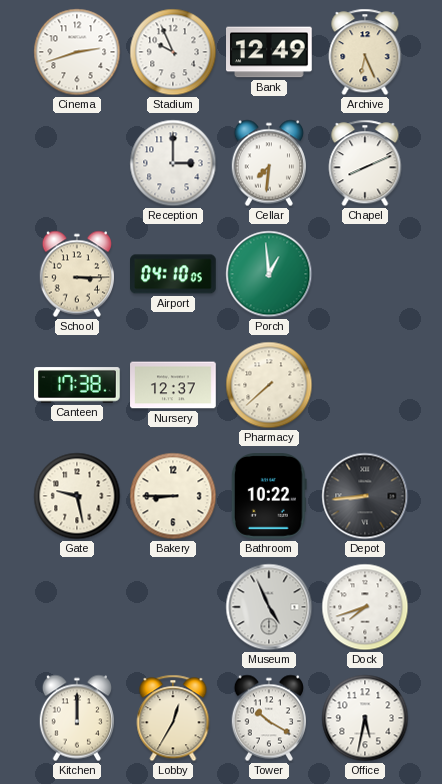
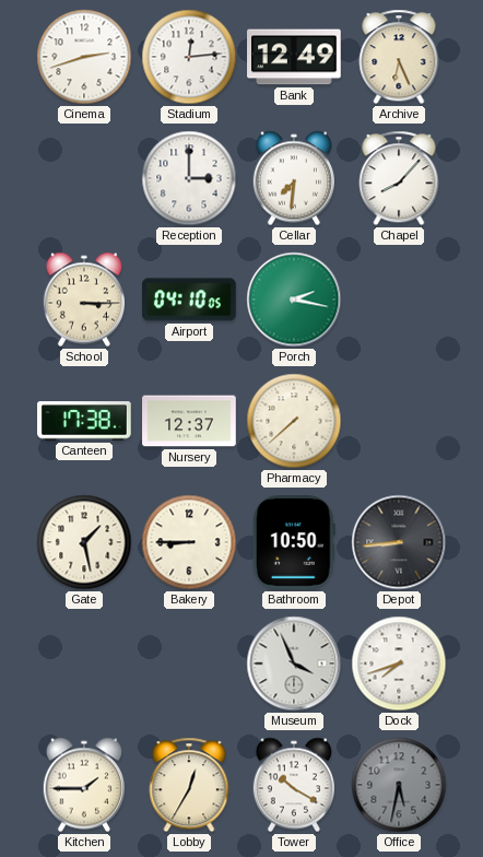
Stadium: 9:56 -> 12:14
Chapel: 8:11 -> 8:07
Porch: 12:59 -> 2:17
Gate: 9:28 -> 1:28
Bathroom: 10:22 -> 10:50
Museum: 4:56 -> 3:56
Kitchen: 12:00 -> 1:45
Office dial: white -> grey
